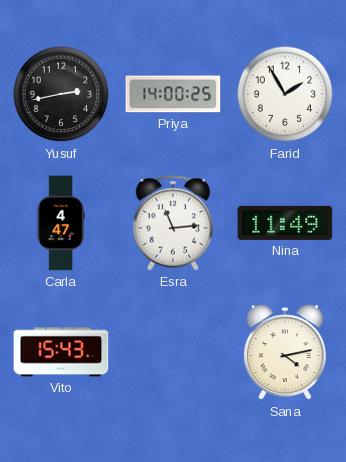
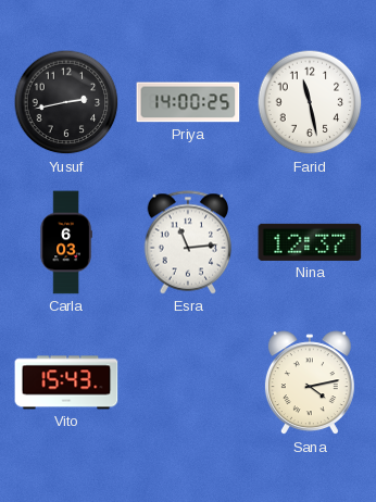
Farid: 1:55 -> 11:28
Carla: 4:47 -> 6:03
Nina: 11:49 -> 12:37
